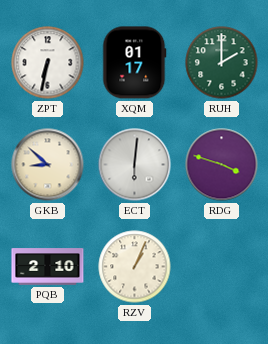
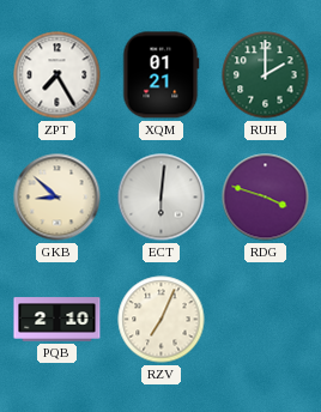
ZPT: 6:32 -> 7:25
XQM: 01:17 -> 01:21
RZV: 1:04 -> 7:04
